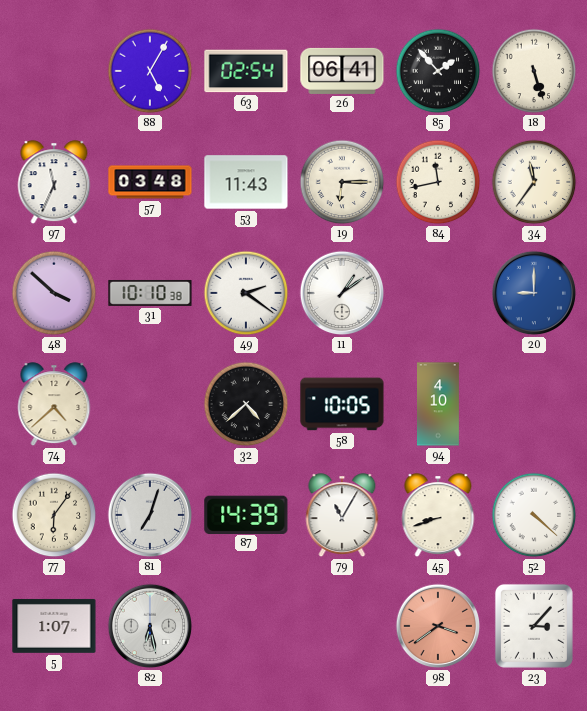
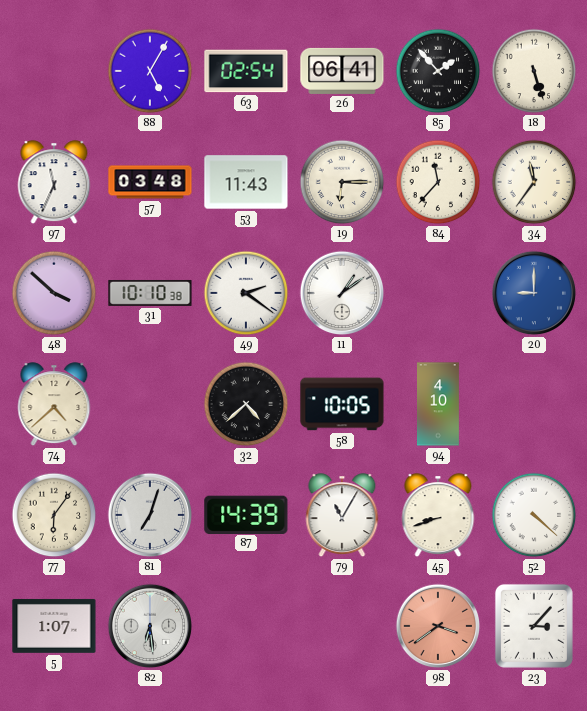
84: 11:43 -> 11:37
82: 6:28 -> 6:29
